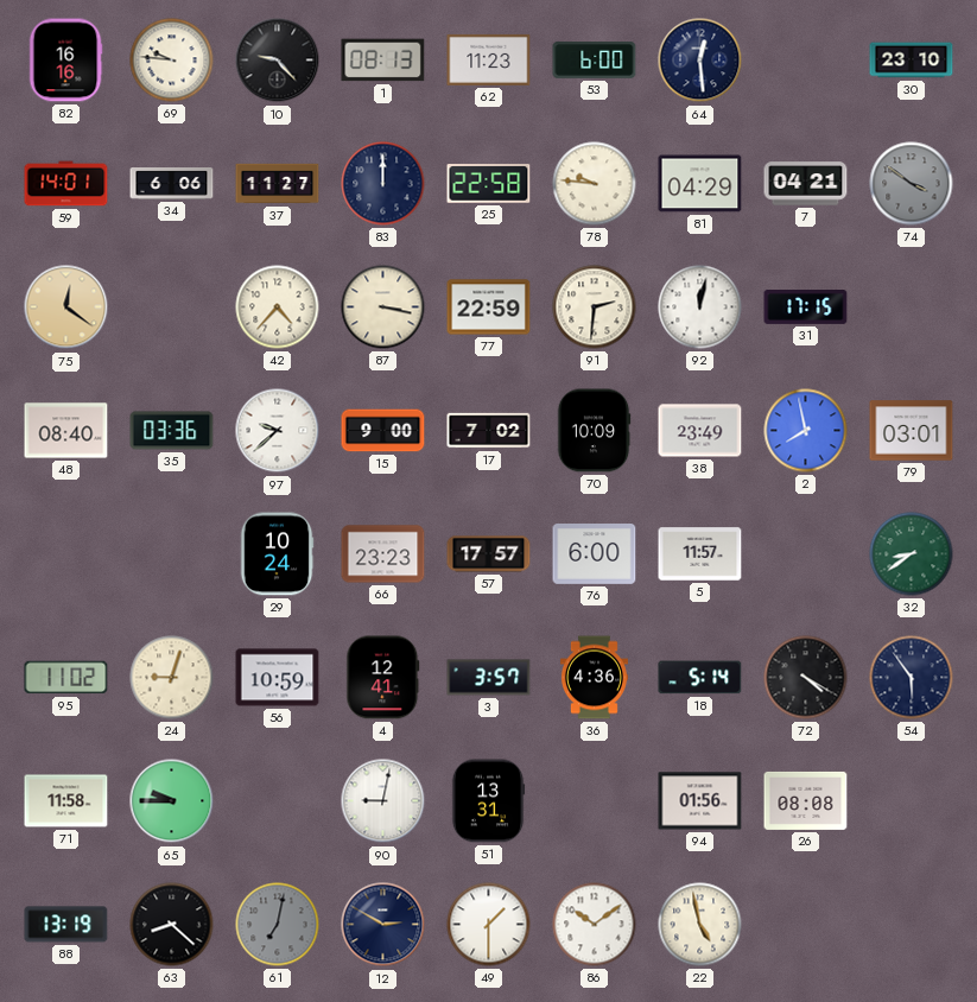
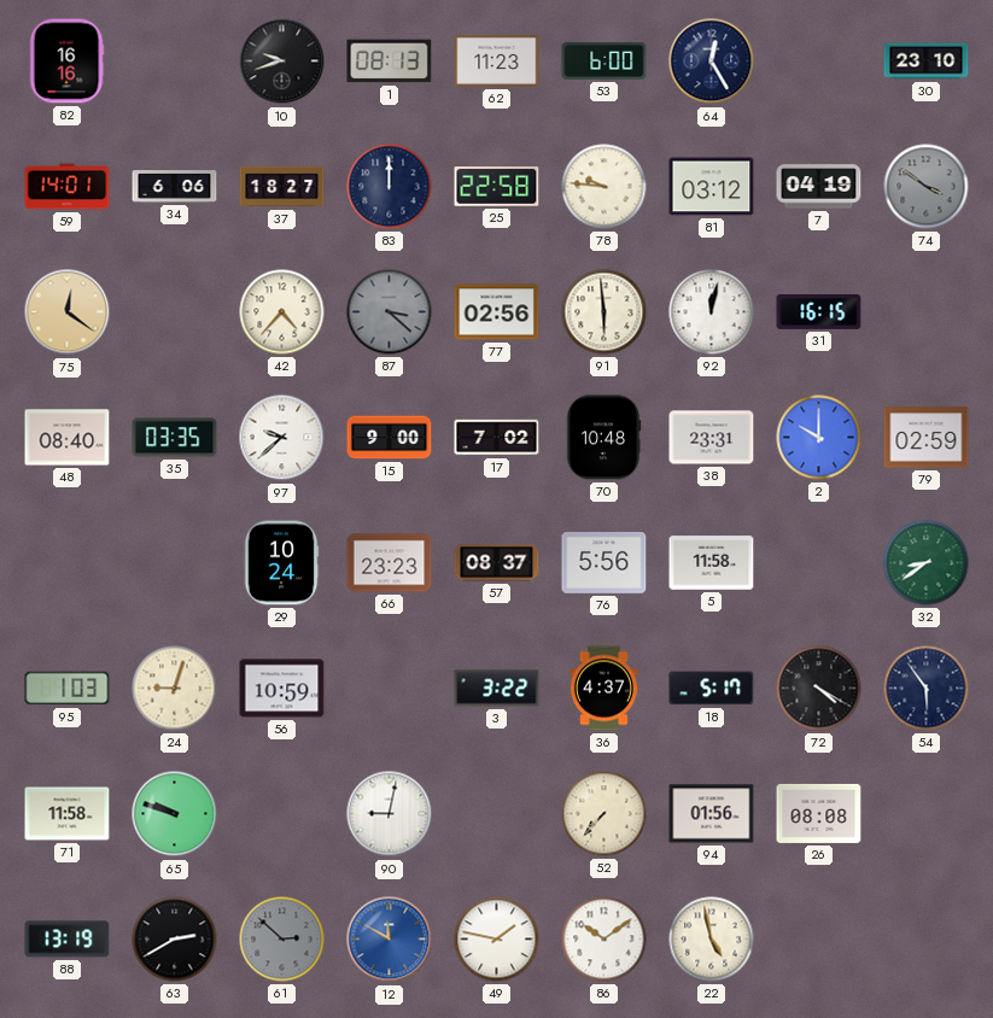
69: 9:46 -> none
10: 9:23 -> 9:42
64: 12:29 -> 12:25
37: 11:27 -> 18:27
81: 04:29 -> 03:12
7: 04:21 -> 04:19
87: 3:17 -> 3:22
87 dial: cream -> grey
77: 22:59 -> 02:56
91: 2:31 -> 5:59
31: 17:15 -> 16:15
35: 03:36 -> 03:35
70: 10:09 -> 10:48
38: 23:49 -> 23:31
2: 7:58 -> 10:00
79: 03:01 -> 02:59
57: 17:57 -> 08:37
76: 6:00 -> 5:56
5: 11:57 -> 11:58
95: 11:02 -> 1:03
4: 12:41 -> none
3: 3:57 -> 3:22
36: 4:36 -> 4:37
18: 5:14 -> 5:17
65: 9:45 -> 9:48
51: 13:31 -> none
52: none -> 7:37
63: 8:22 -> 2:40
61: 7:02 -> 2:52
12: 2:50 -> 11:50
12 dial: navy -> blue
49: 1:30 -> 1:47
